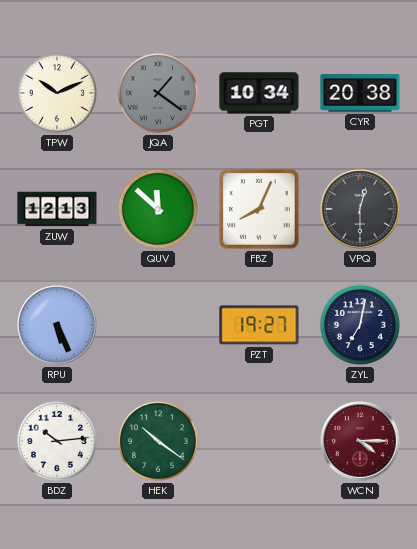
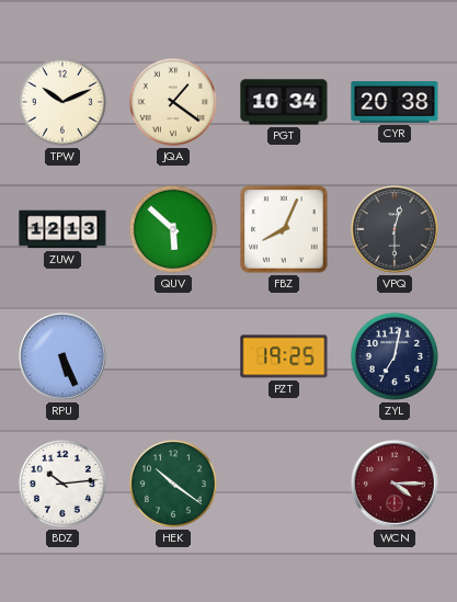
JQA dial: grey -> cream
QUV: 11:52 -> 5:52
PZT: 19:27 -> 19:25
